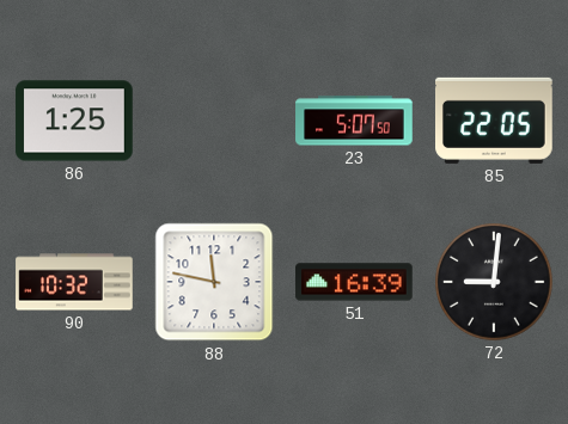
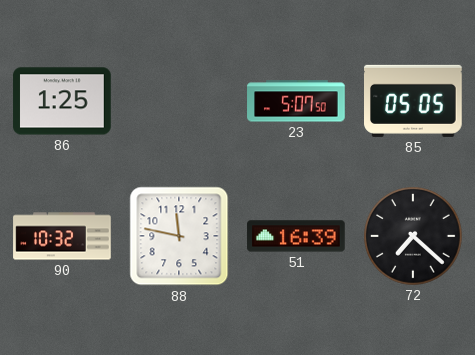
85: 22:05 -> 05:05
72: 9:01 -> 7:22
